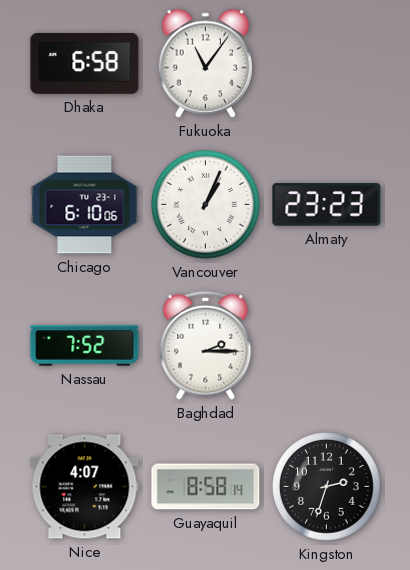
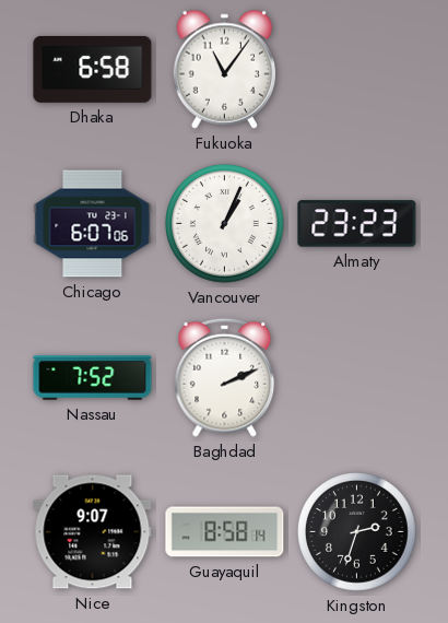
Chicago: 6:10 -> 6:07
Baghdad: 2:15 -> 2:11
Nice: 4:07 -> 9:07
